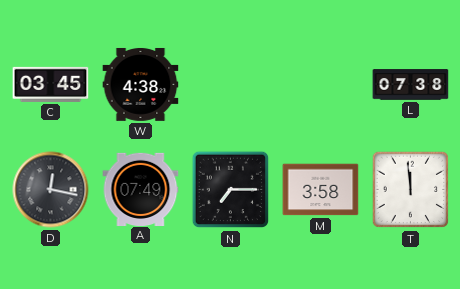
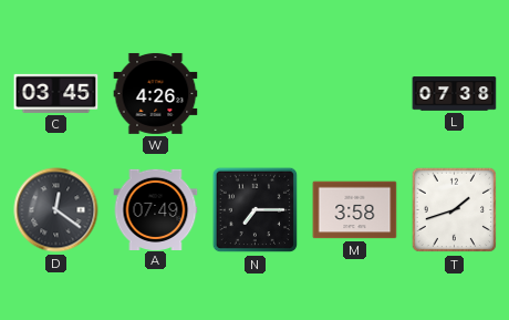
W: 4:38 -> 4:26
D: 12:17 -> 12:21
T: 11:59 -> 1:42
